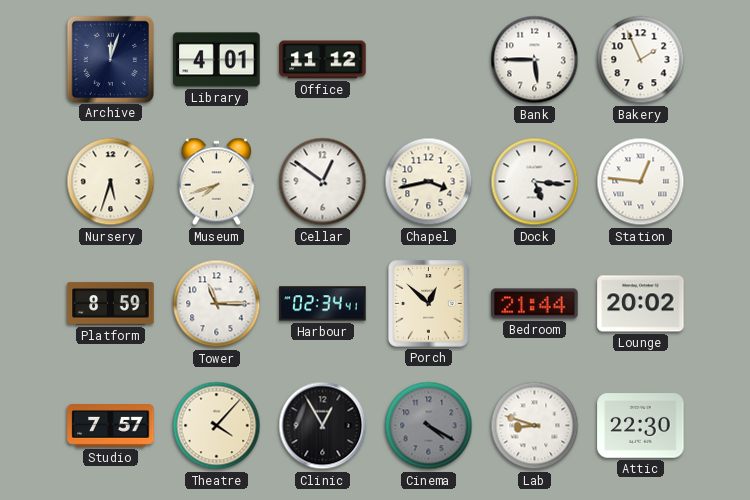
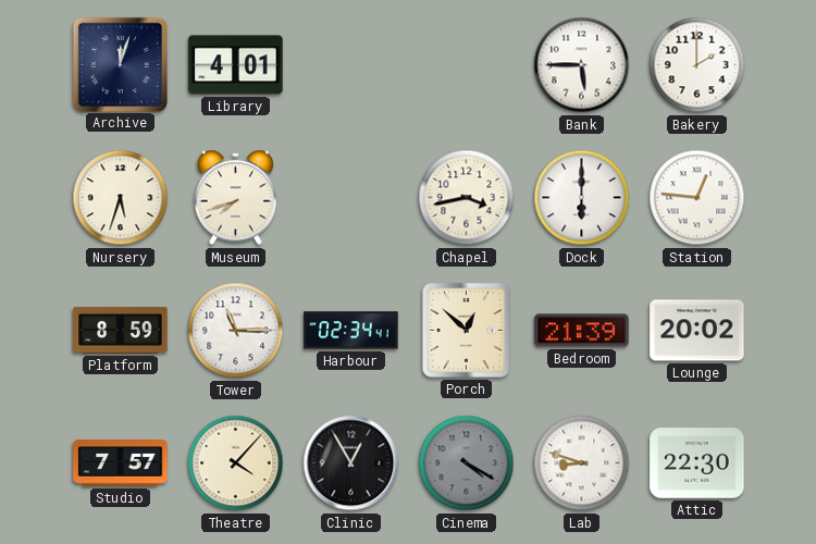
Office: 11:12 -> none
Bakery: 1:56 -> 2:00
Cellar: 12:51 -> none
Dock: 5:16 -> 6:00
Bedroom: 21:44 -> 21:39
